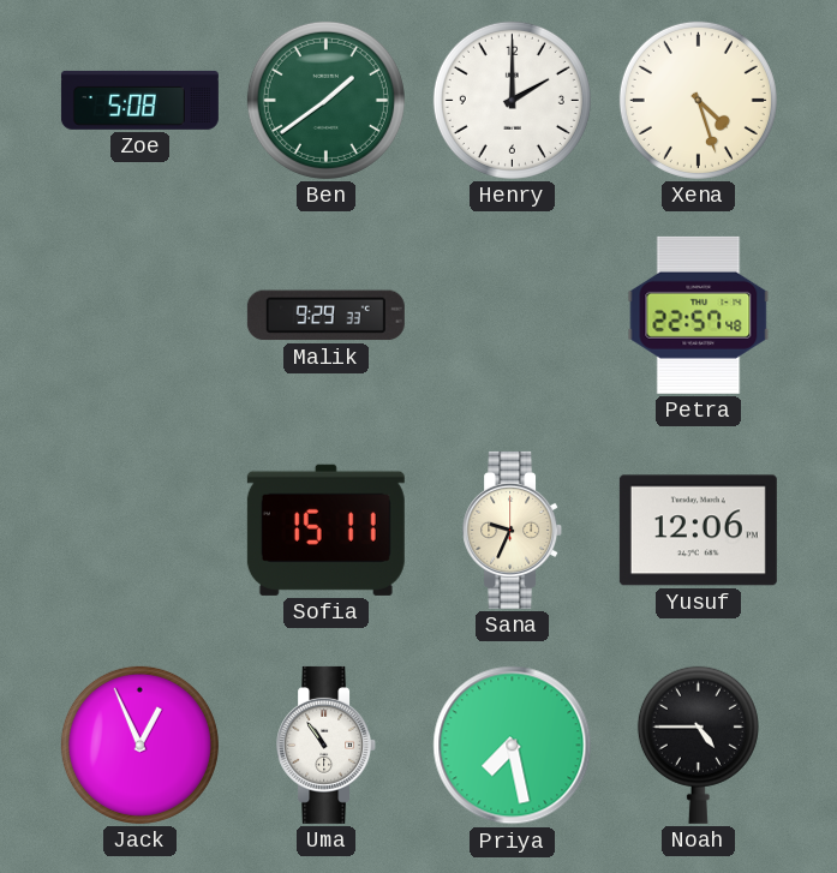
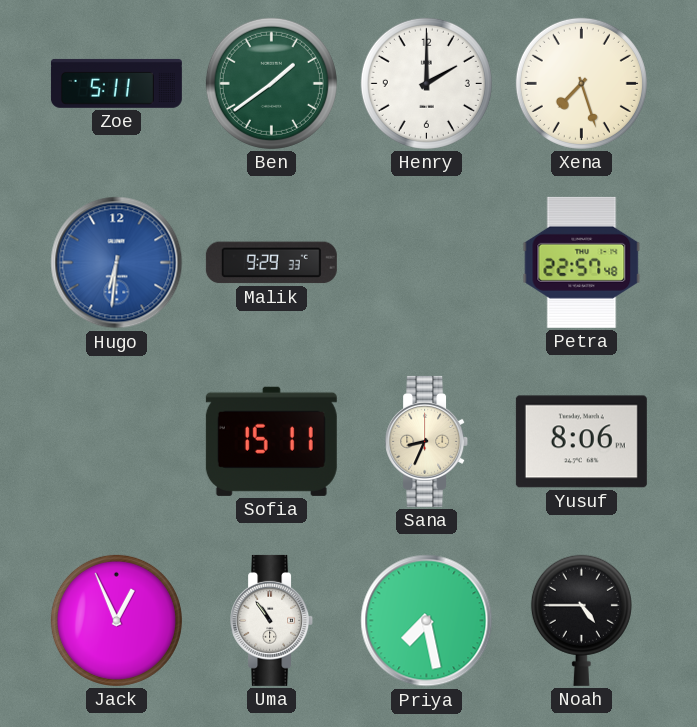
Zoe: 5:08 -> 5:11
Xena: 4:27 -> 7:27
Hugo: none -> 6:31
Sana: 9:34 -> 8:34
Yusuf: 12:06 -> 8:06
